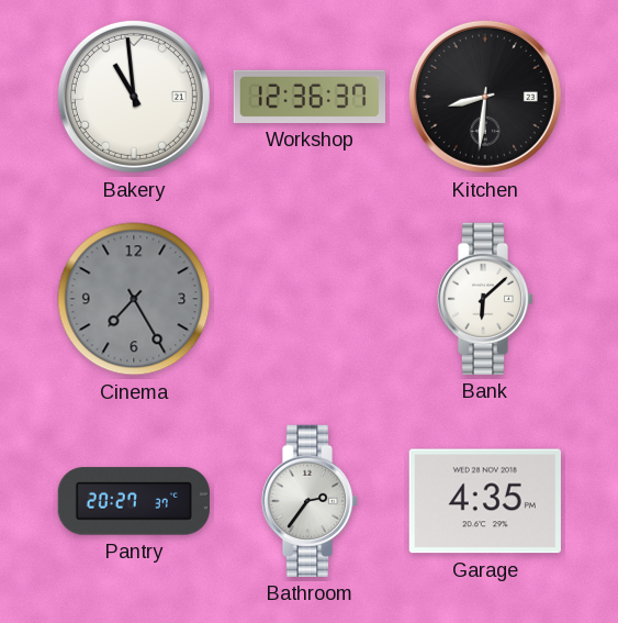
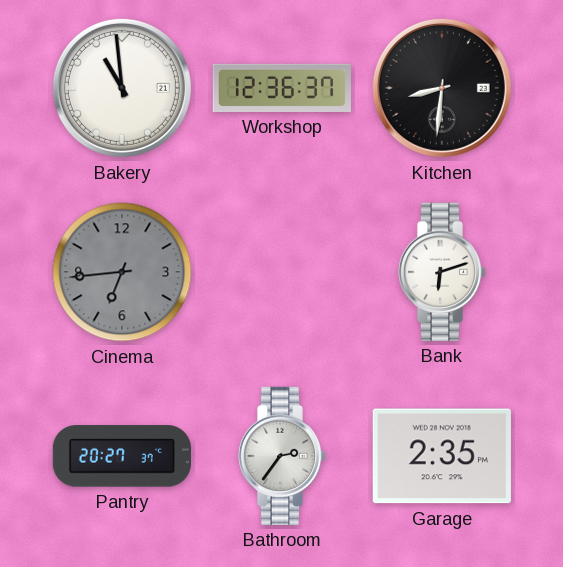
Cinema: 7:25 -> 6:44
Bank: 6:08 -> 6:12
Garage: 4:35 -> 2:35
